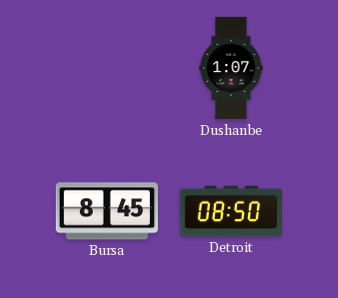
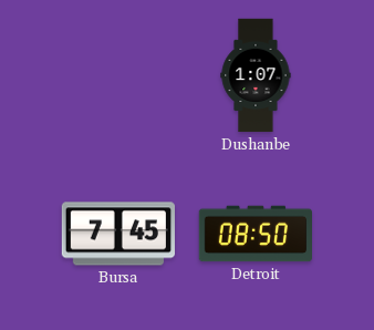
Bursa: 8:45 -> 7:45
